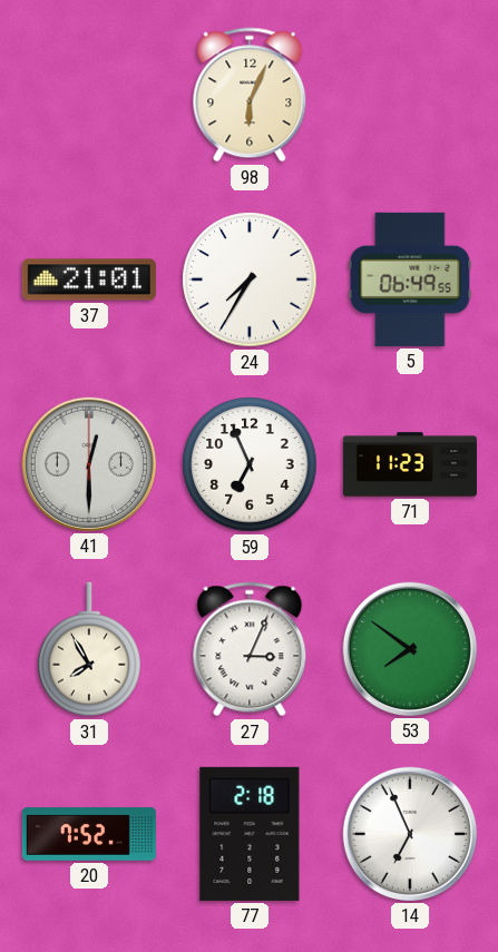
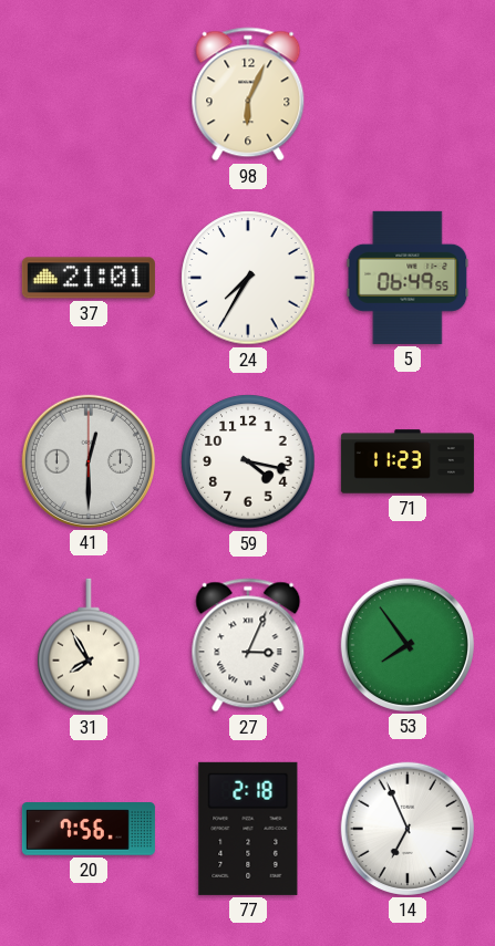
59: 6:56 -> 4:17
53: 7:51 -> 7:54
20: 7:52 -> 7:56
